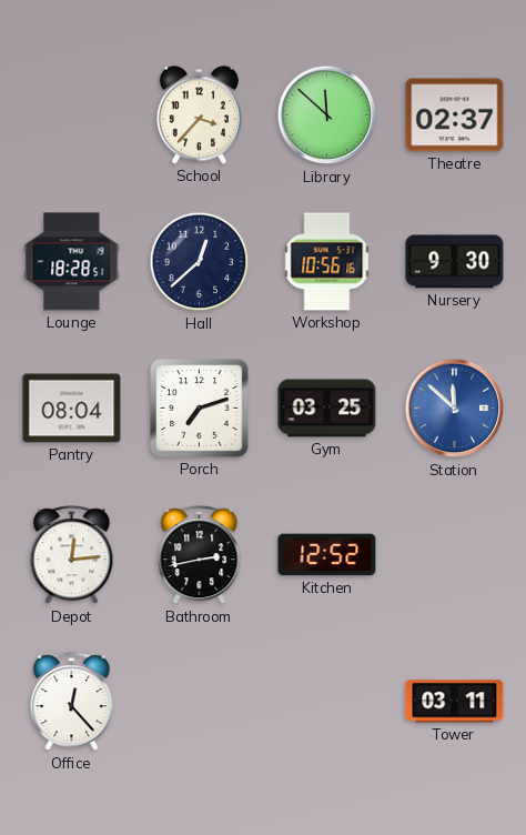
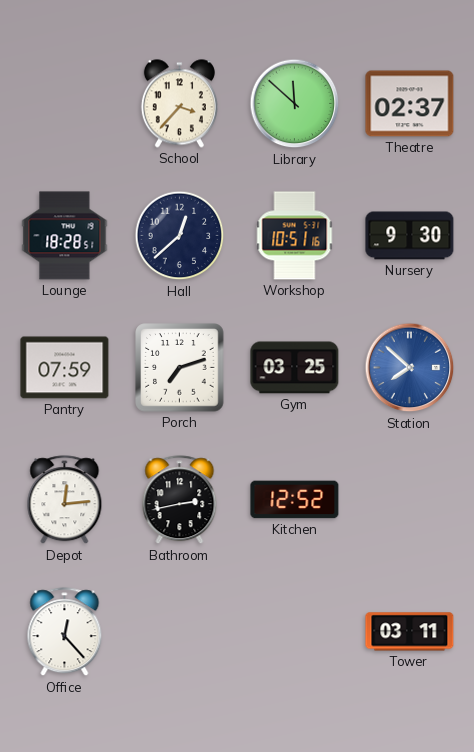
Workshop: 10:56 -> 10:51
Pantry: 08:04 -> 07:59
Station: 11:52 -> 7:52
